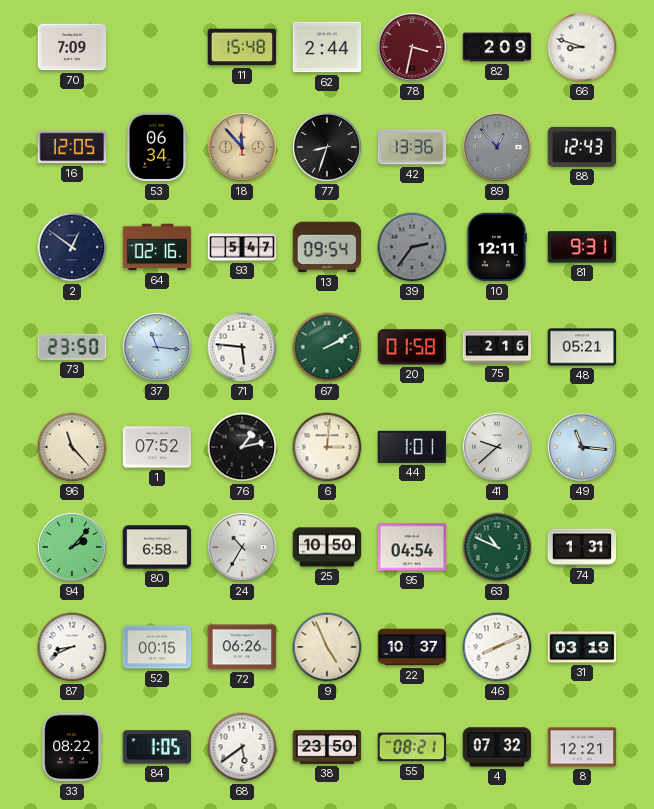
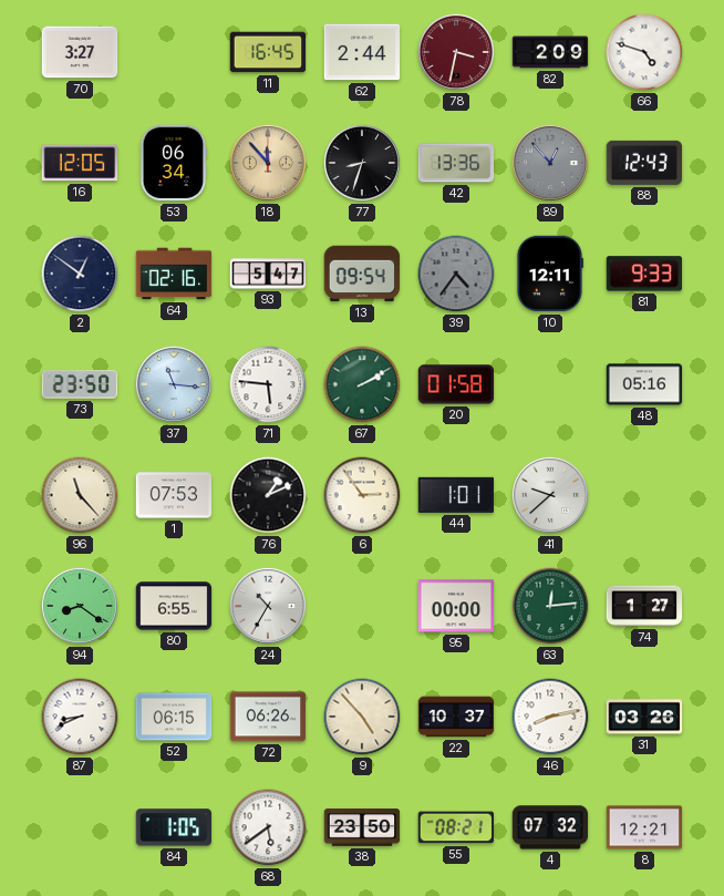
70: 7:09 -> 3:27
11: 15:48 -> 16:45
66: 8:48 -> 4:48
39: 2:36 -> 4:36
81: 9:31 -> 9:33
75: 2:16 -> none
48: 05:21 -> 05:16
1: 07:52 -> 07:53
76: 1:13 -> 1:11
6: 3:01 -> 2:54
49: 11:16 -> none
94: 2:07 -> 8:21
80: 6:58 -> 6:55
25: 10:50 -> none
95: 04:54 -> 00:00
63: 10:49 -> 12:14
74: 1:31 -> 1:27
52: 00:15 -> 06:15
9: 4:56 -> 4:53
46: 8:11 -> 8:13
31: 03:19 -> 03:26
33: 08:22 -> none
